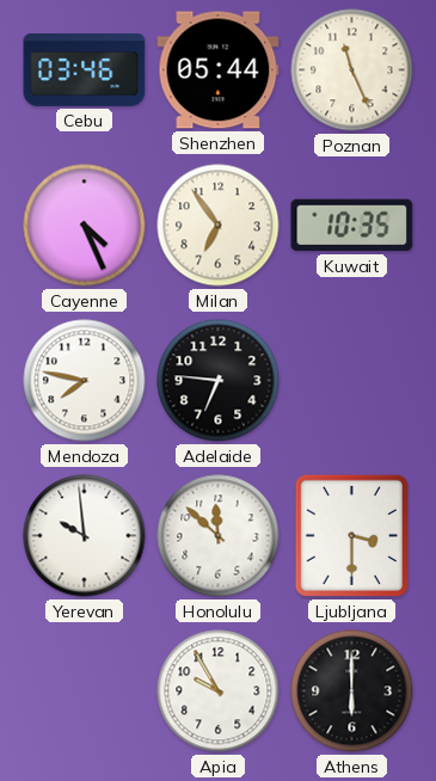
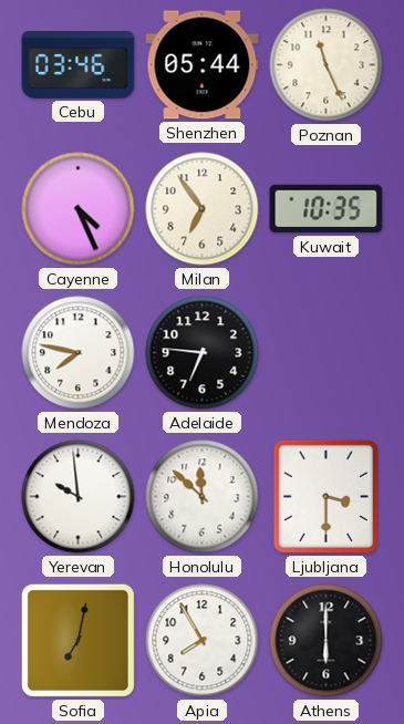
Sofia: none -> 7:02
Apia: 9:55 -> 7:55
